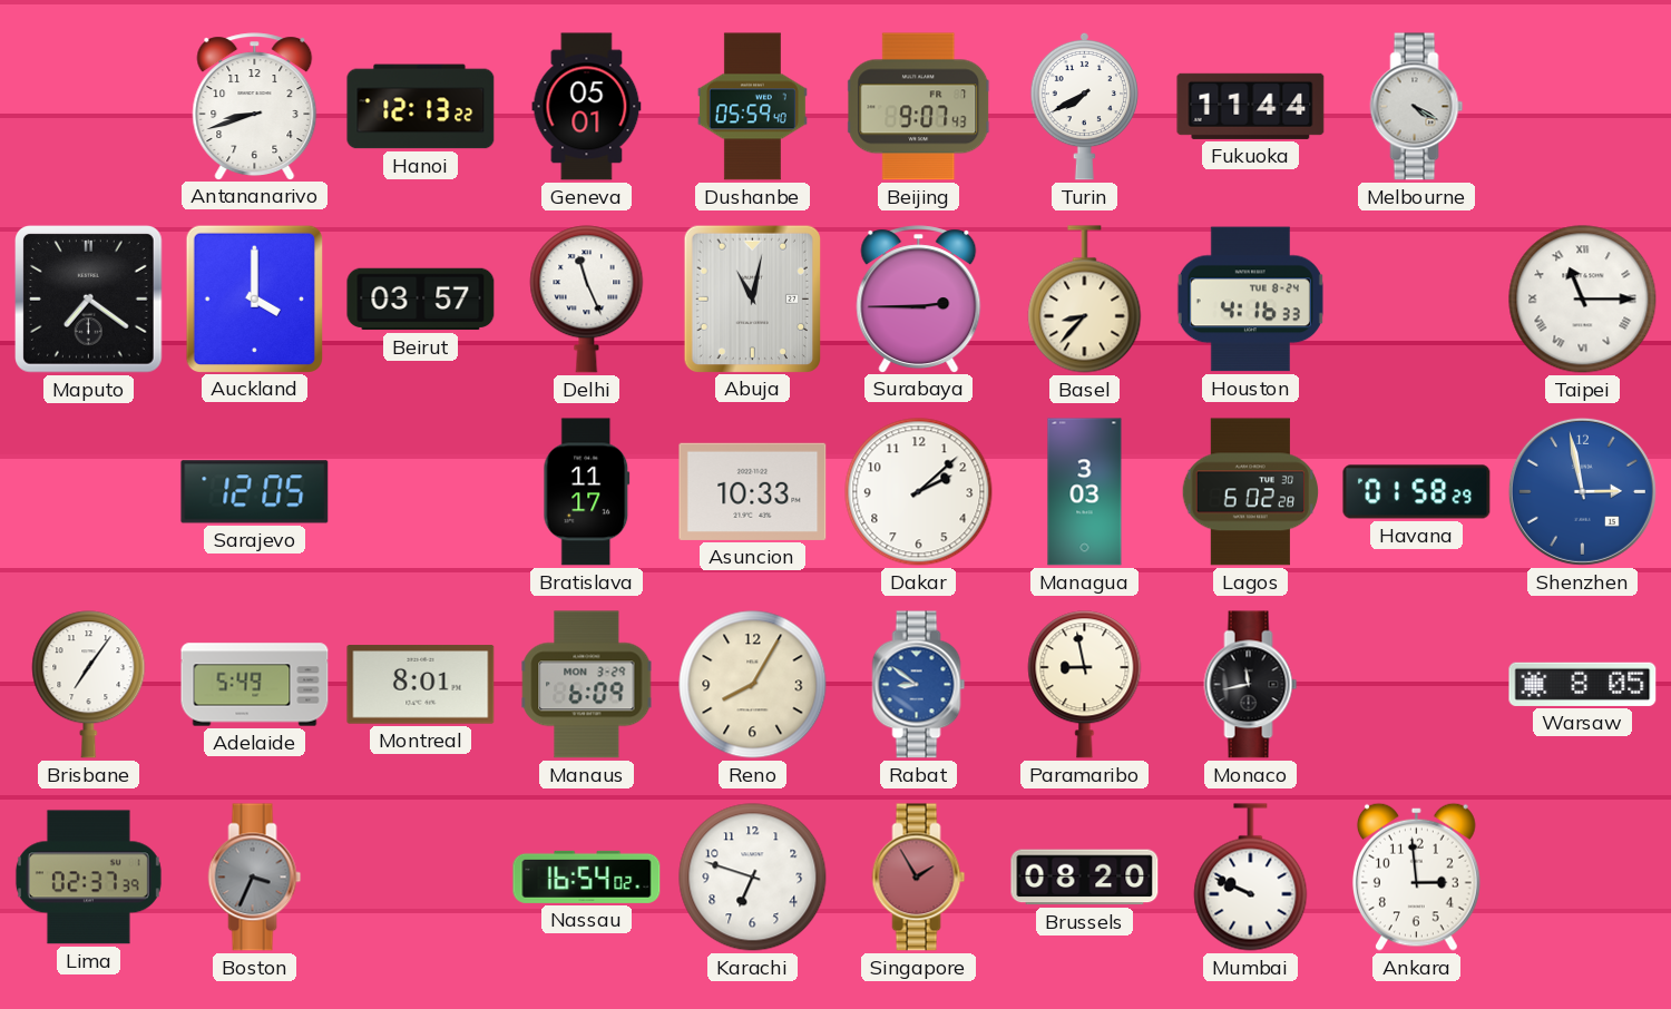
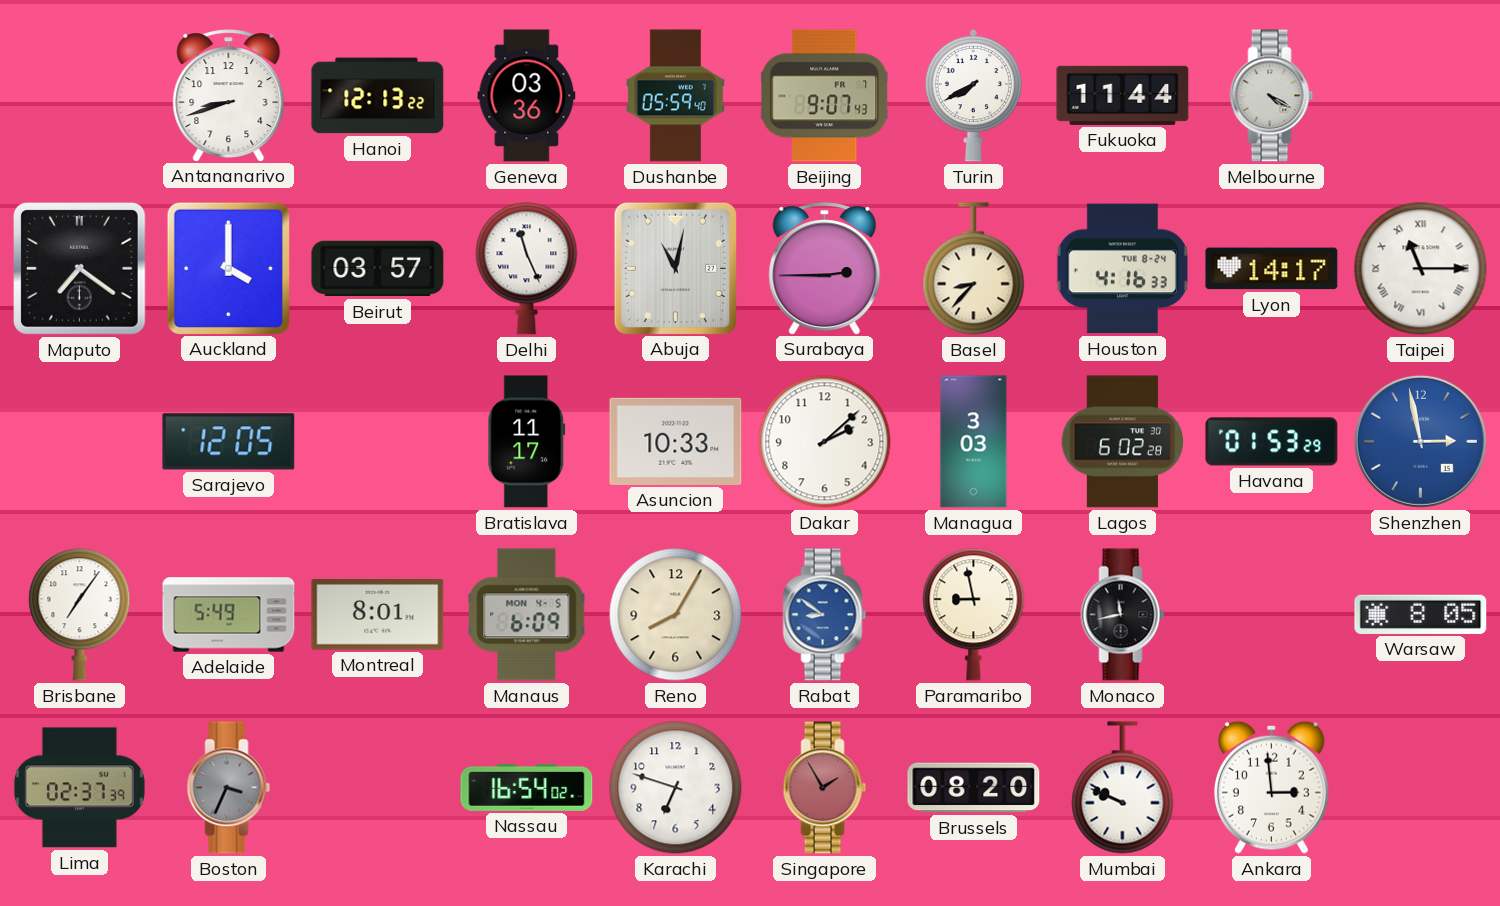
Geneva: 05:01 -> 03:36
Lyon: none -> 14:17
Havana: 01:58 -> 01:53
Manaus date: MON 3-29 -> MON 4-5
